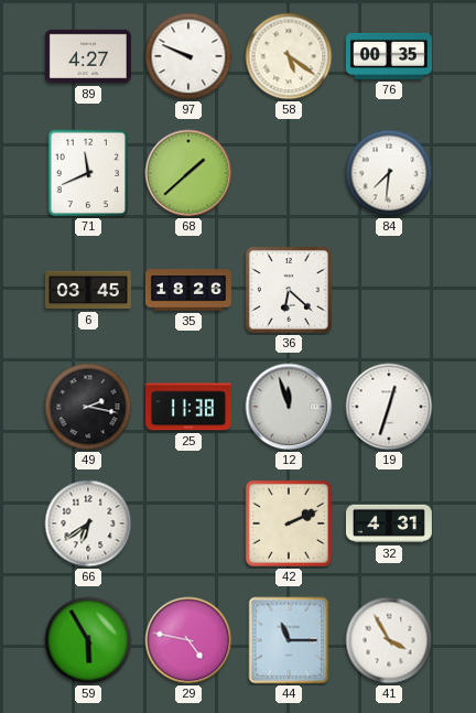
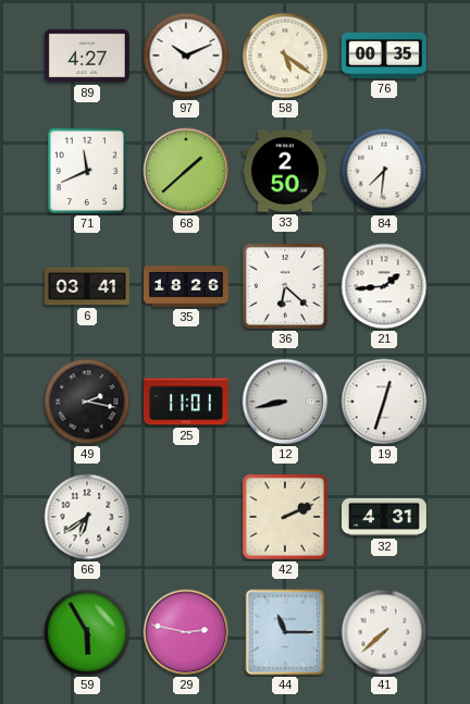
97: 9:49 -> 10:11
33: none -> 2:50
6: 03:45 -> 03:41
21: none -> 1:44
25: 11:38 -> 11:01
12: 11:57 -> 8:43
29: 4:47 -> 2:47
41: 3:55 -> 7:38
